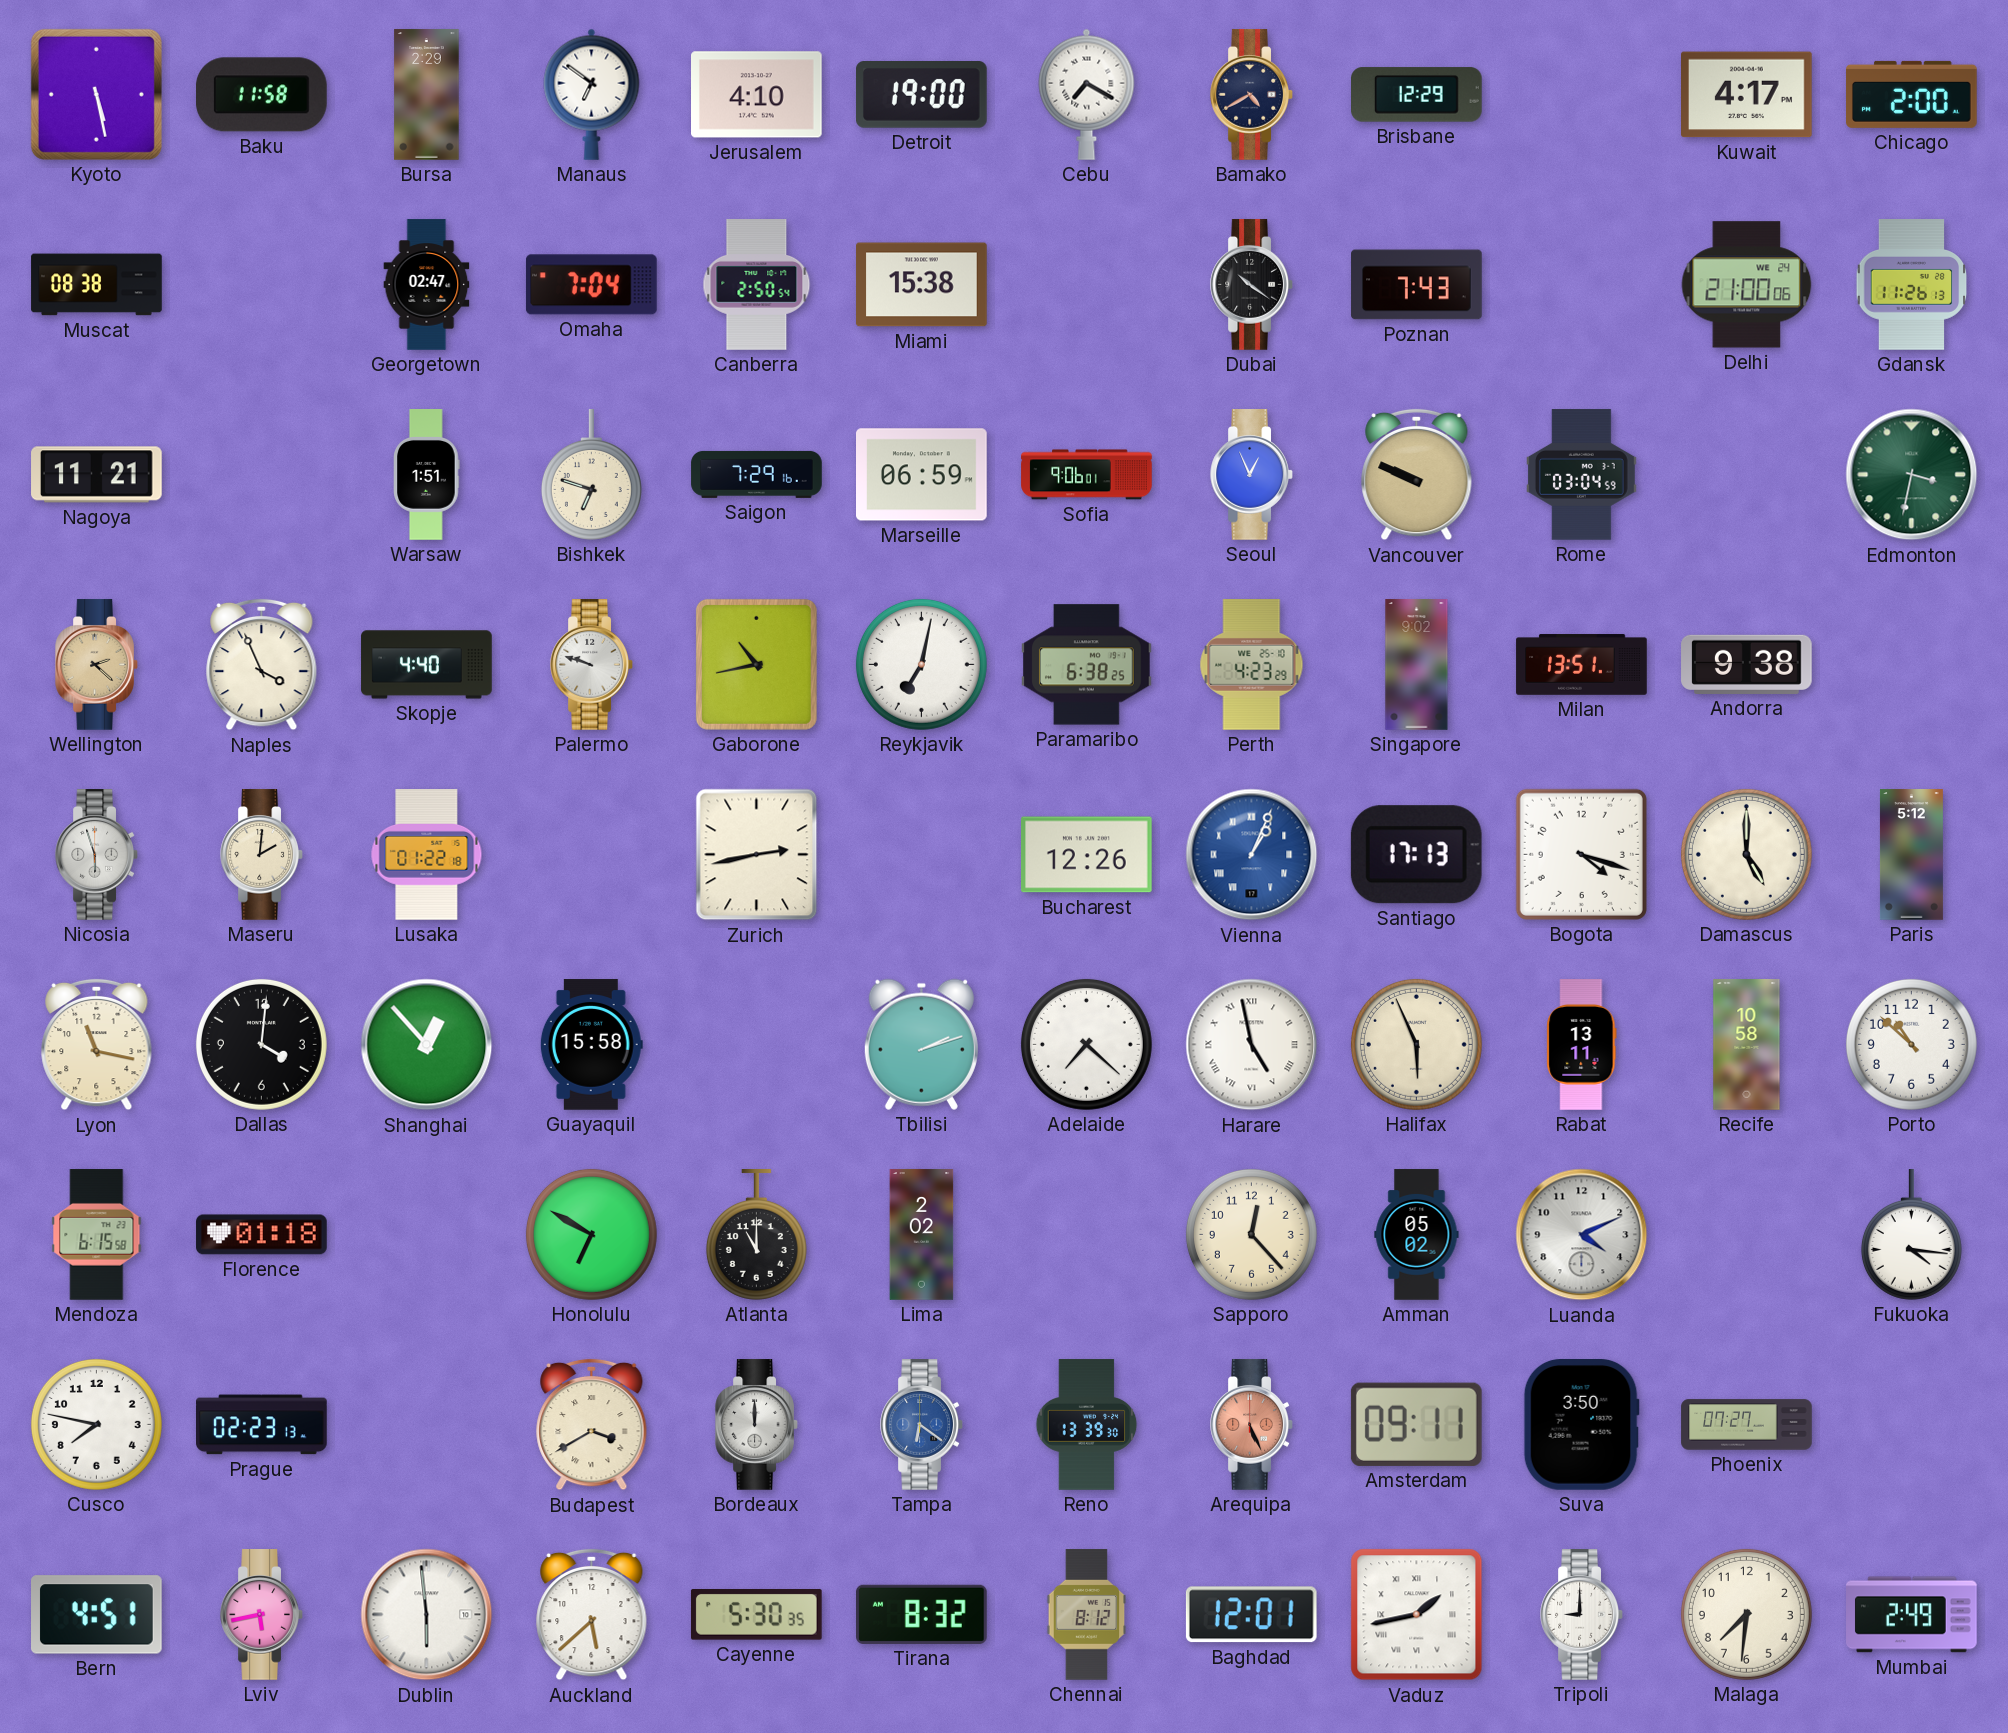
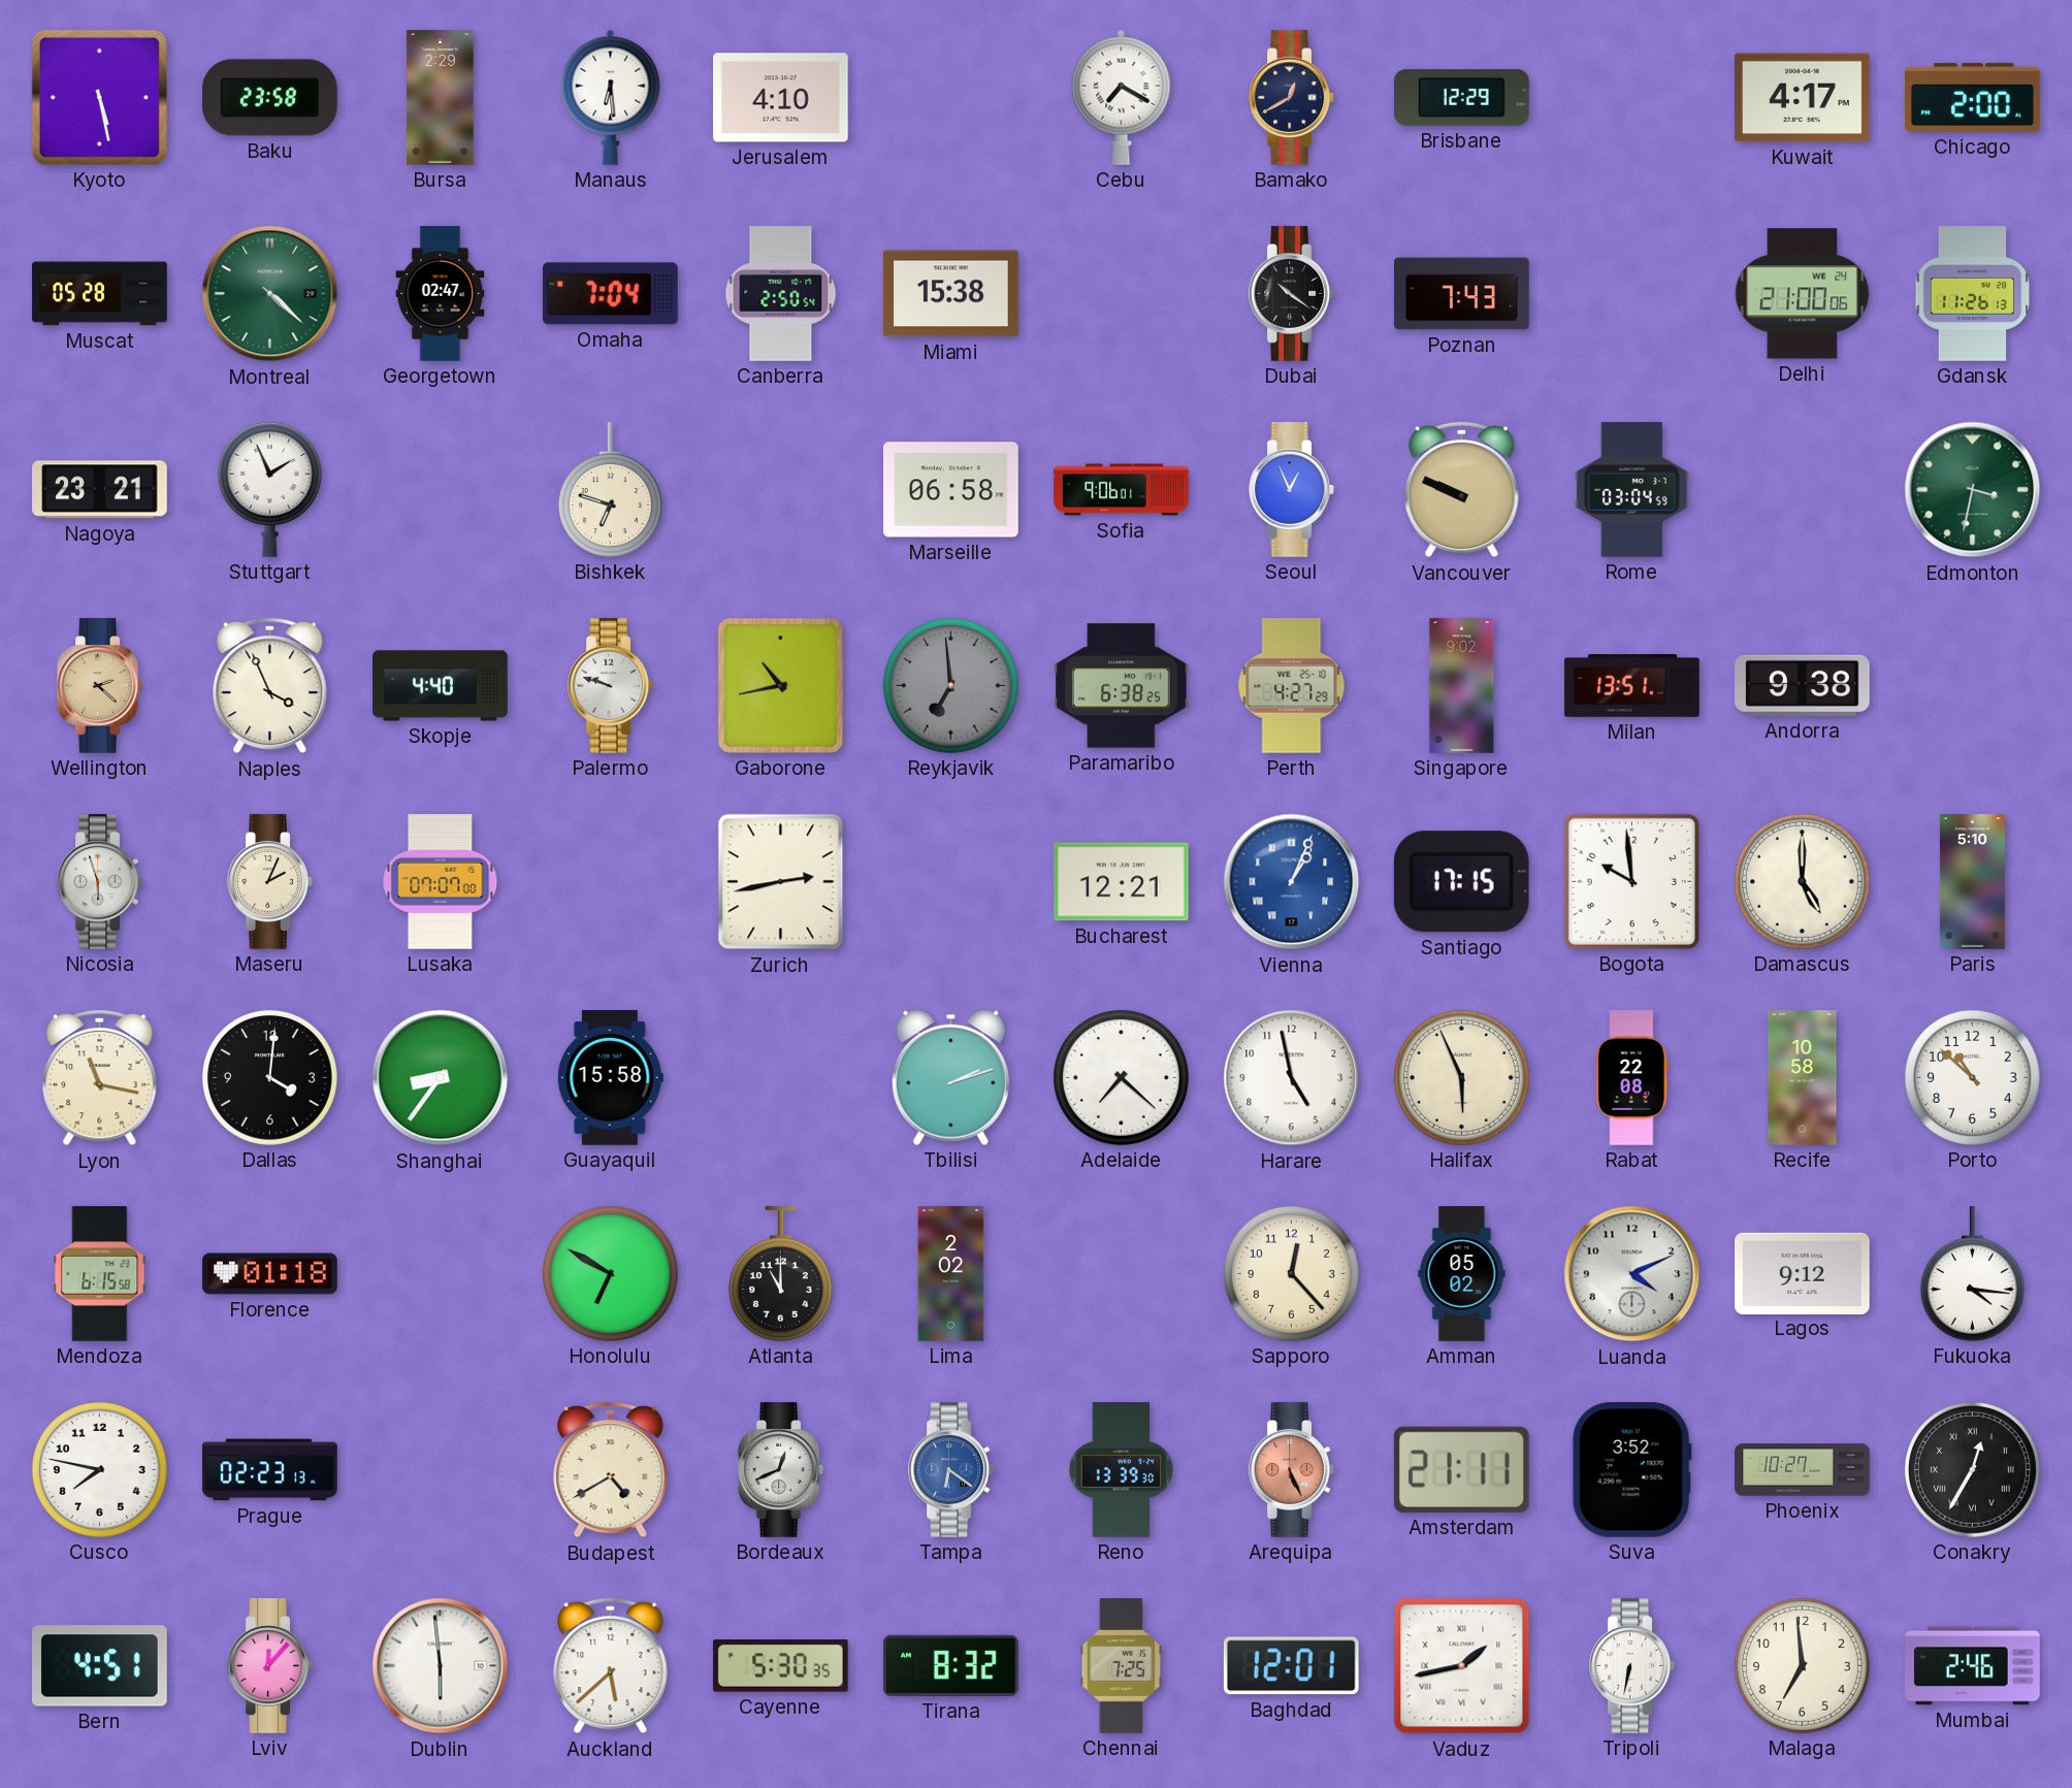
Baku: 11:58 -> 23:58
Manaus: 6:51 -> 6:29
Detroit: 19:00 -> none
Bamako: 4:40 -> 12:40
Muscat: 08:38 -> 05:28
Montreal: none -> 4:22
Nagoya: 11:21 -> 23:21
Stuttgart: none -> 1:56
Warsaw: 1:51 -> none
Saigon: 7:29 -> none
Marseille: 06:59 -> 06:58
Reykjavik: 7:02 -> 6:59
Reykjavik dial: white -> grey
Perth: 4:23 -> 4:27
Maseru: 2:01 -> 2:04
Lusaka: 01:22 -> 07:07
Bucharest: 12:26 -> 12:21
Santiago: 17:13 -> 17:15
Bogota: 4:18 -> 9:59
Paris: 5:12 -> 5:10
Shanghai: 12:53 -> 8:36
Harare numerals: Roman -> Arabic
Rabat: 13:11 -> 22:08
Lagos: none -> 9:12
Budapest: 3:40 -> 4:40
Bordeaux: 12:00 -> 12:41
Amsterdam: 09:11 -> 21:11
Suva: 3:50 -> 3:52
Phoenix: 07:27 -> 10:27
Conakry: none -> 12:35
Lviv: 5:43 -> 12:07
Chennai: 8:12 -> 7:25
Tripoli: 9:00 -> 6:32
Malaga: 7:31 -> 6:59
Mumbai: 2:49 -> 2:46
